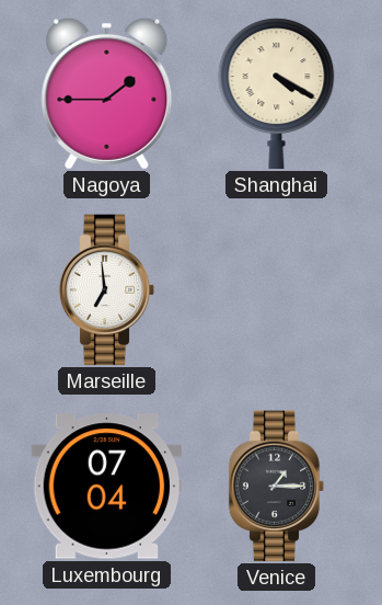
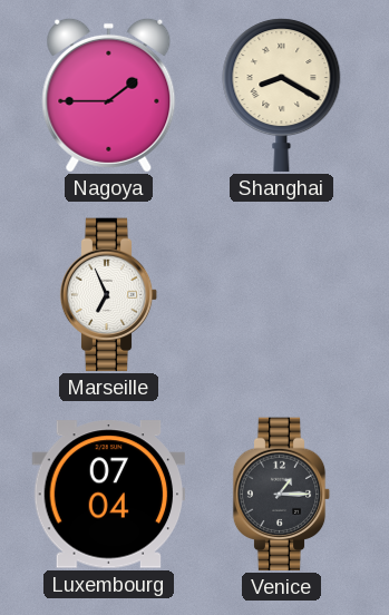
Shanghai: 4:20 -> 8:20
Marseille: 6:59 -> 6:56
